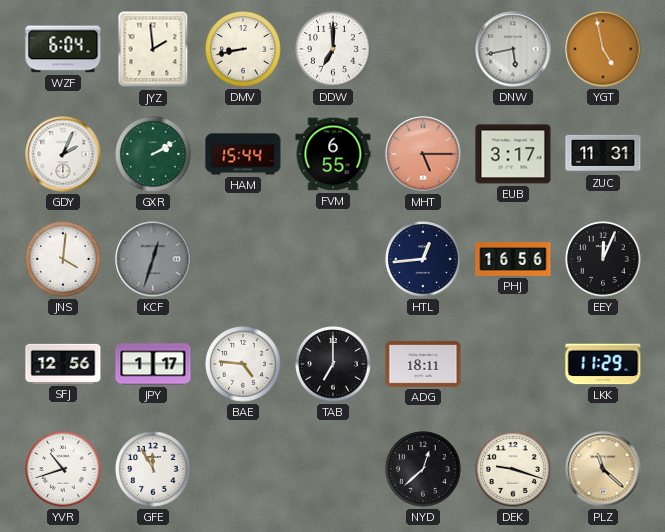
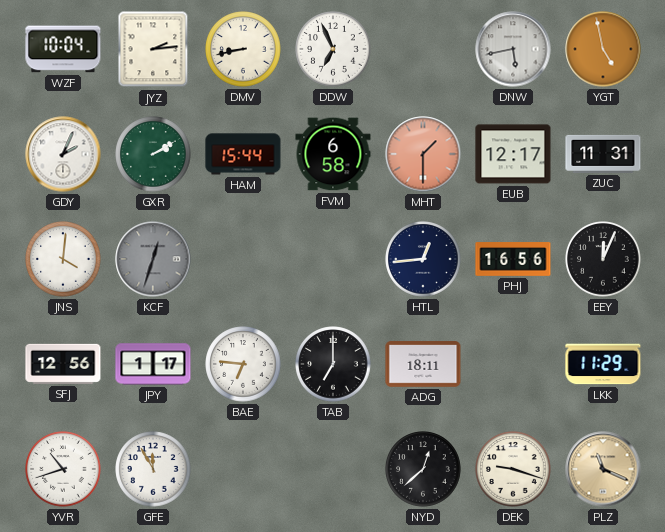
WZF: 6:04 -> 10:04
JYZ: 1:59 -> 2:14
DDW: 7:00 -> 6:56
FVM: 6:55 -> 6:58
MHT: 5:15 -> 1:30
EUB: 3:17 -> 12:17
BAE: 4:46 -> 6:46
PLZ: 11:22 -> 11:19
